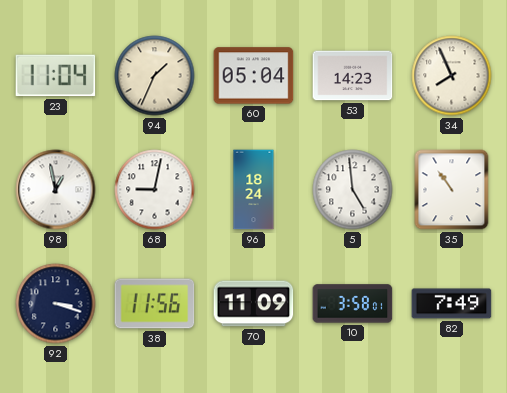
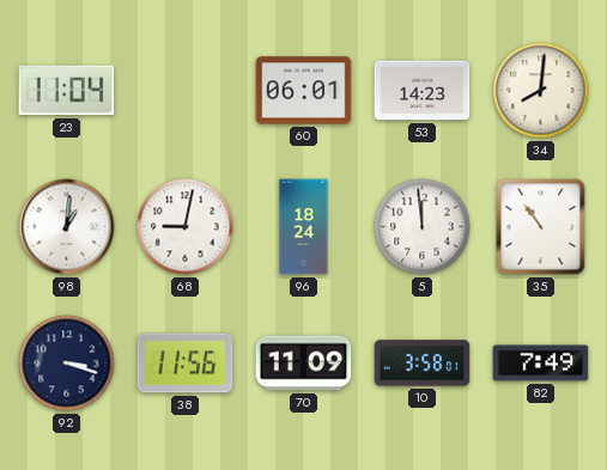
94: 1:34 -> none
60: 05:04 -> 06:01
34: 7:56 -> 8:01
98: 12:58 -> 1:01
5: 4:59 -> 11:59
